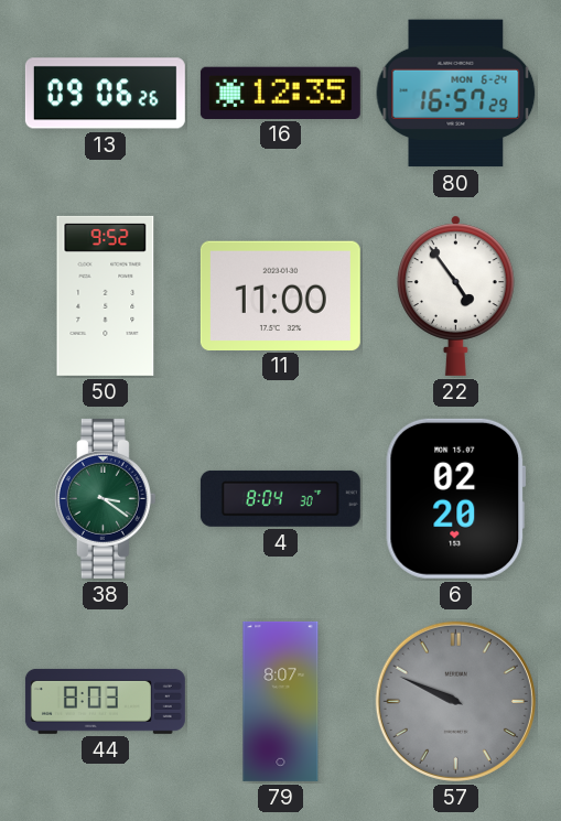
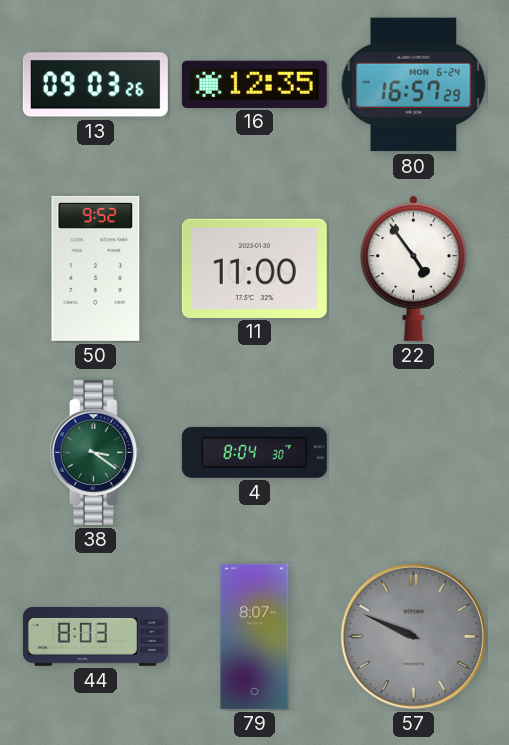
13: 09:06 -> 09:03
6: 02:20 -> none
